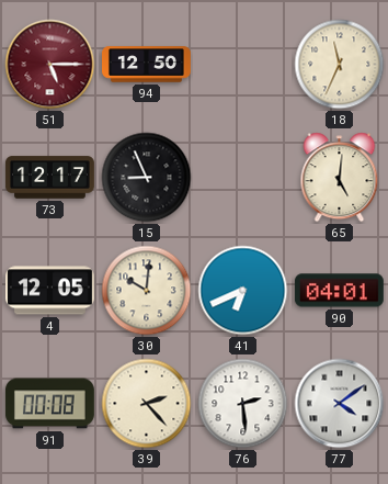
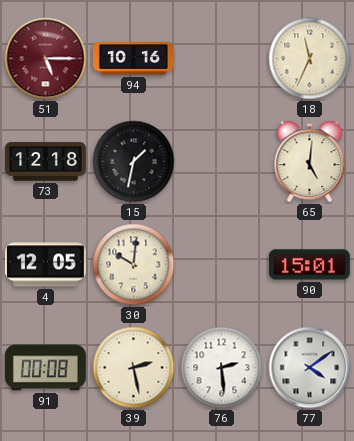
94: 12:50 -> 10:16
73: 12:17 -> 12:18
15: 8:56 -> 1:32
41: 6:41 -> none
90: 04:01 -> 15:01
39: 2:23 -> 2:28
